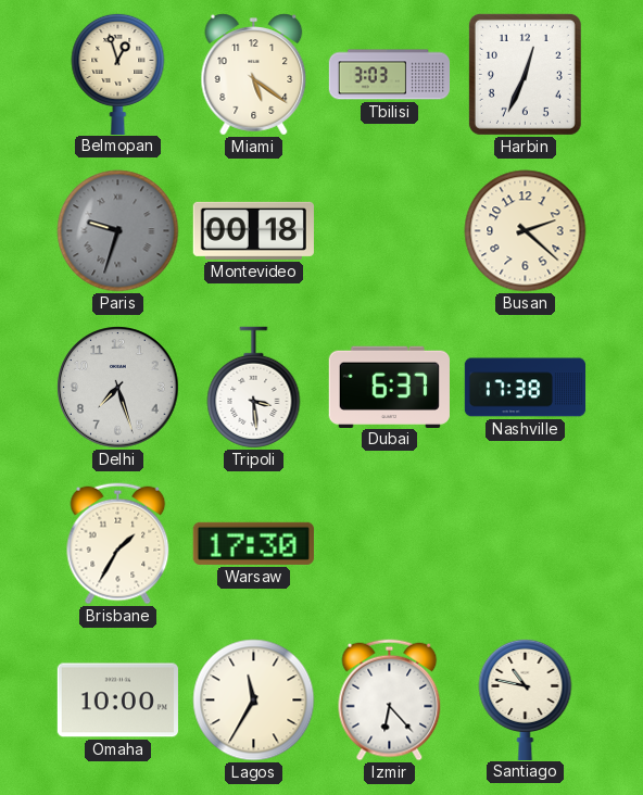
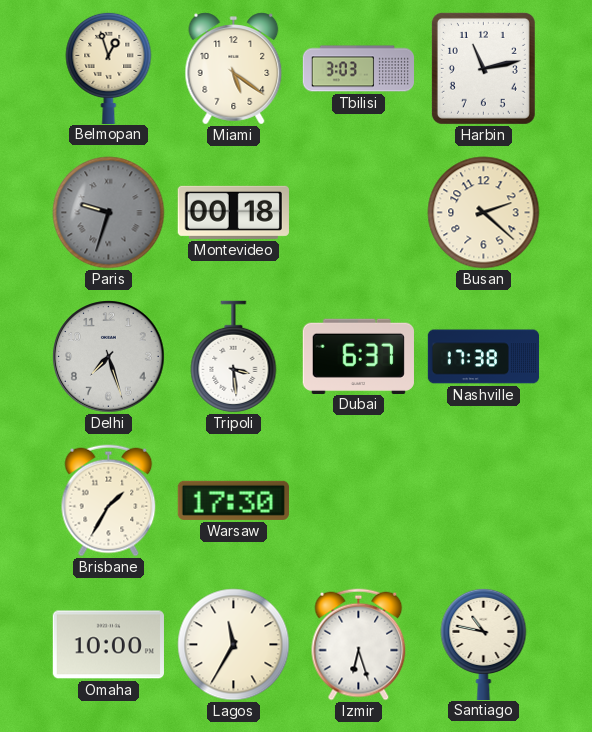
Harbin: 12:34 -> 11:13
Izmir: 6:23 -> 6:27
